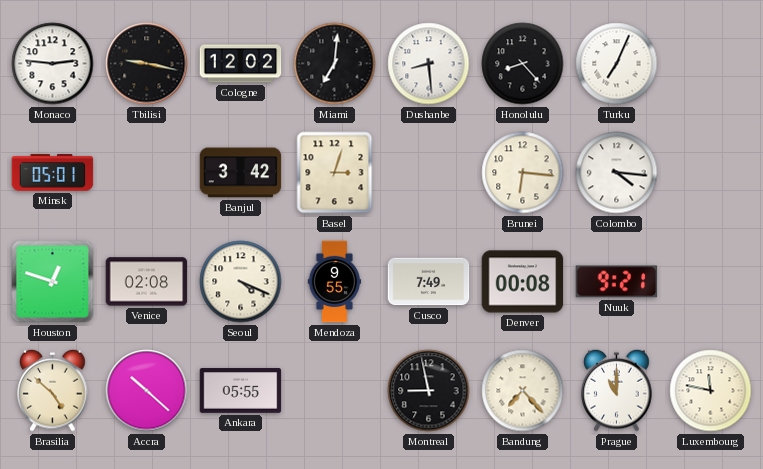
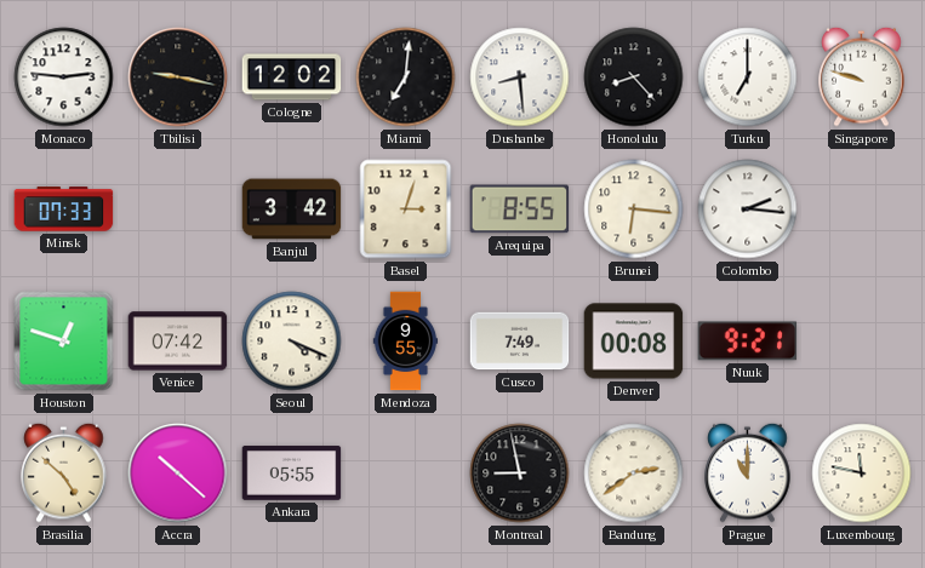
Turku: 7:04 -> 7:00
Singapore: none -> 9:48
Minsk: 05:01 -> 07:33
Arequipa: none -> 8:55
Colombo: 4:16 -> 2:16
Venice: 02:08 -> 07:42
Bandung: 7:23 -> 2:39
